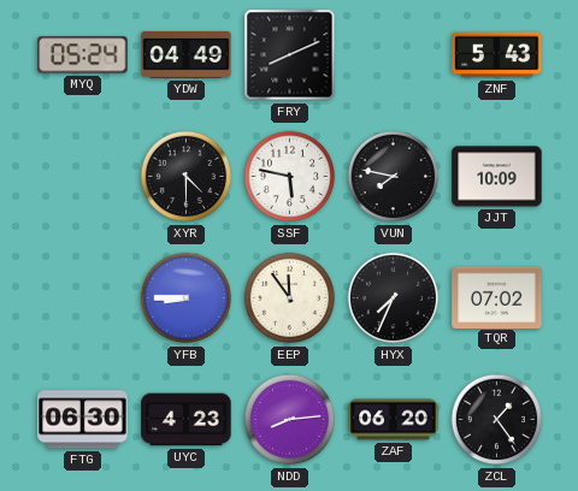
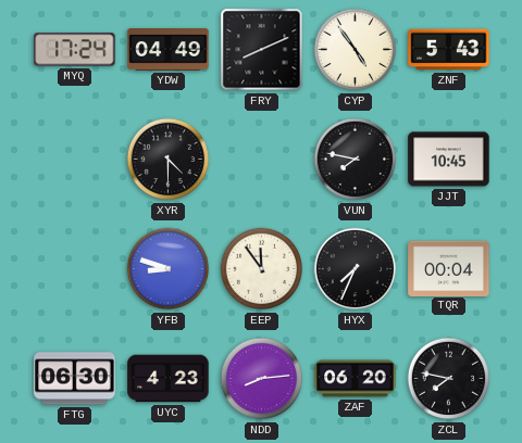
MYQ: 05:24 -> 17:24
CYP: none -> 4:54
SSF: 5:47 -> none
JJT: 10:09 -> 10:45
YFB: 8:45 -> 8:48
TQR: 07:02 -> 00:04
ZCL: 1:24 -> 7:47
